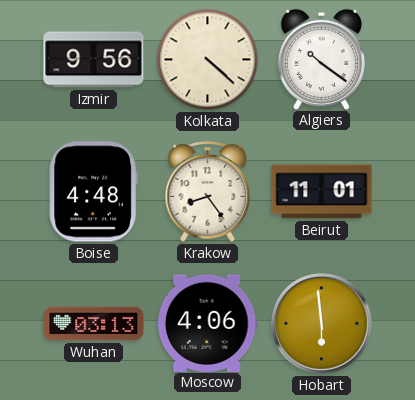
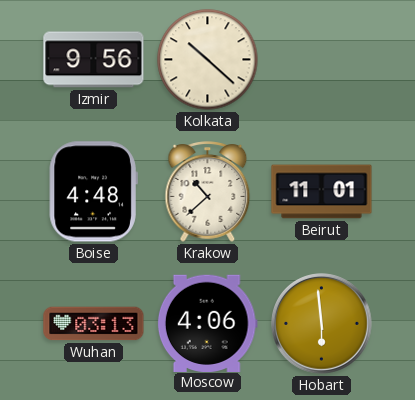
Kolkata: 4:22 -> 10:22
Algiers: 10:21 -> none
Krakow: 8:24 -> 10:38
